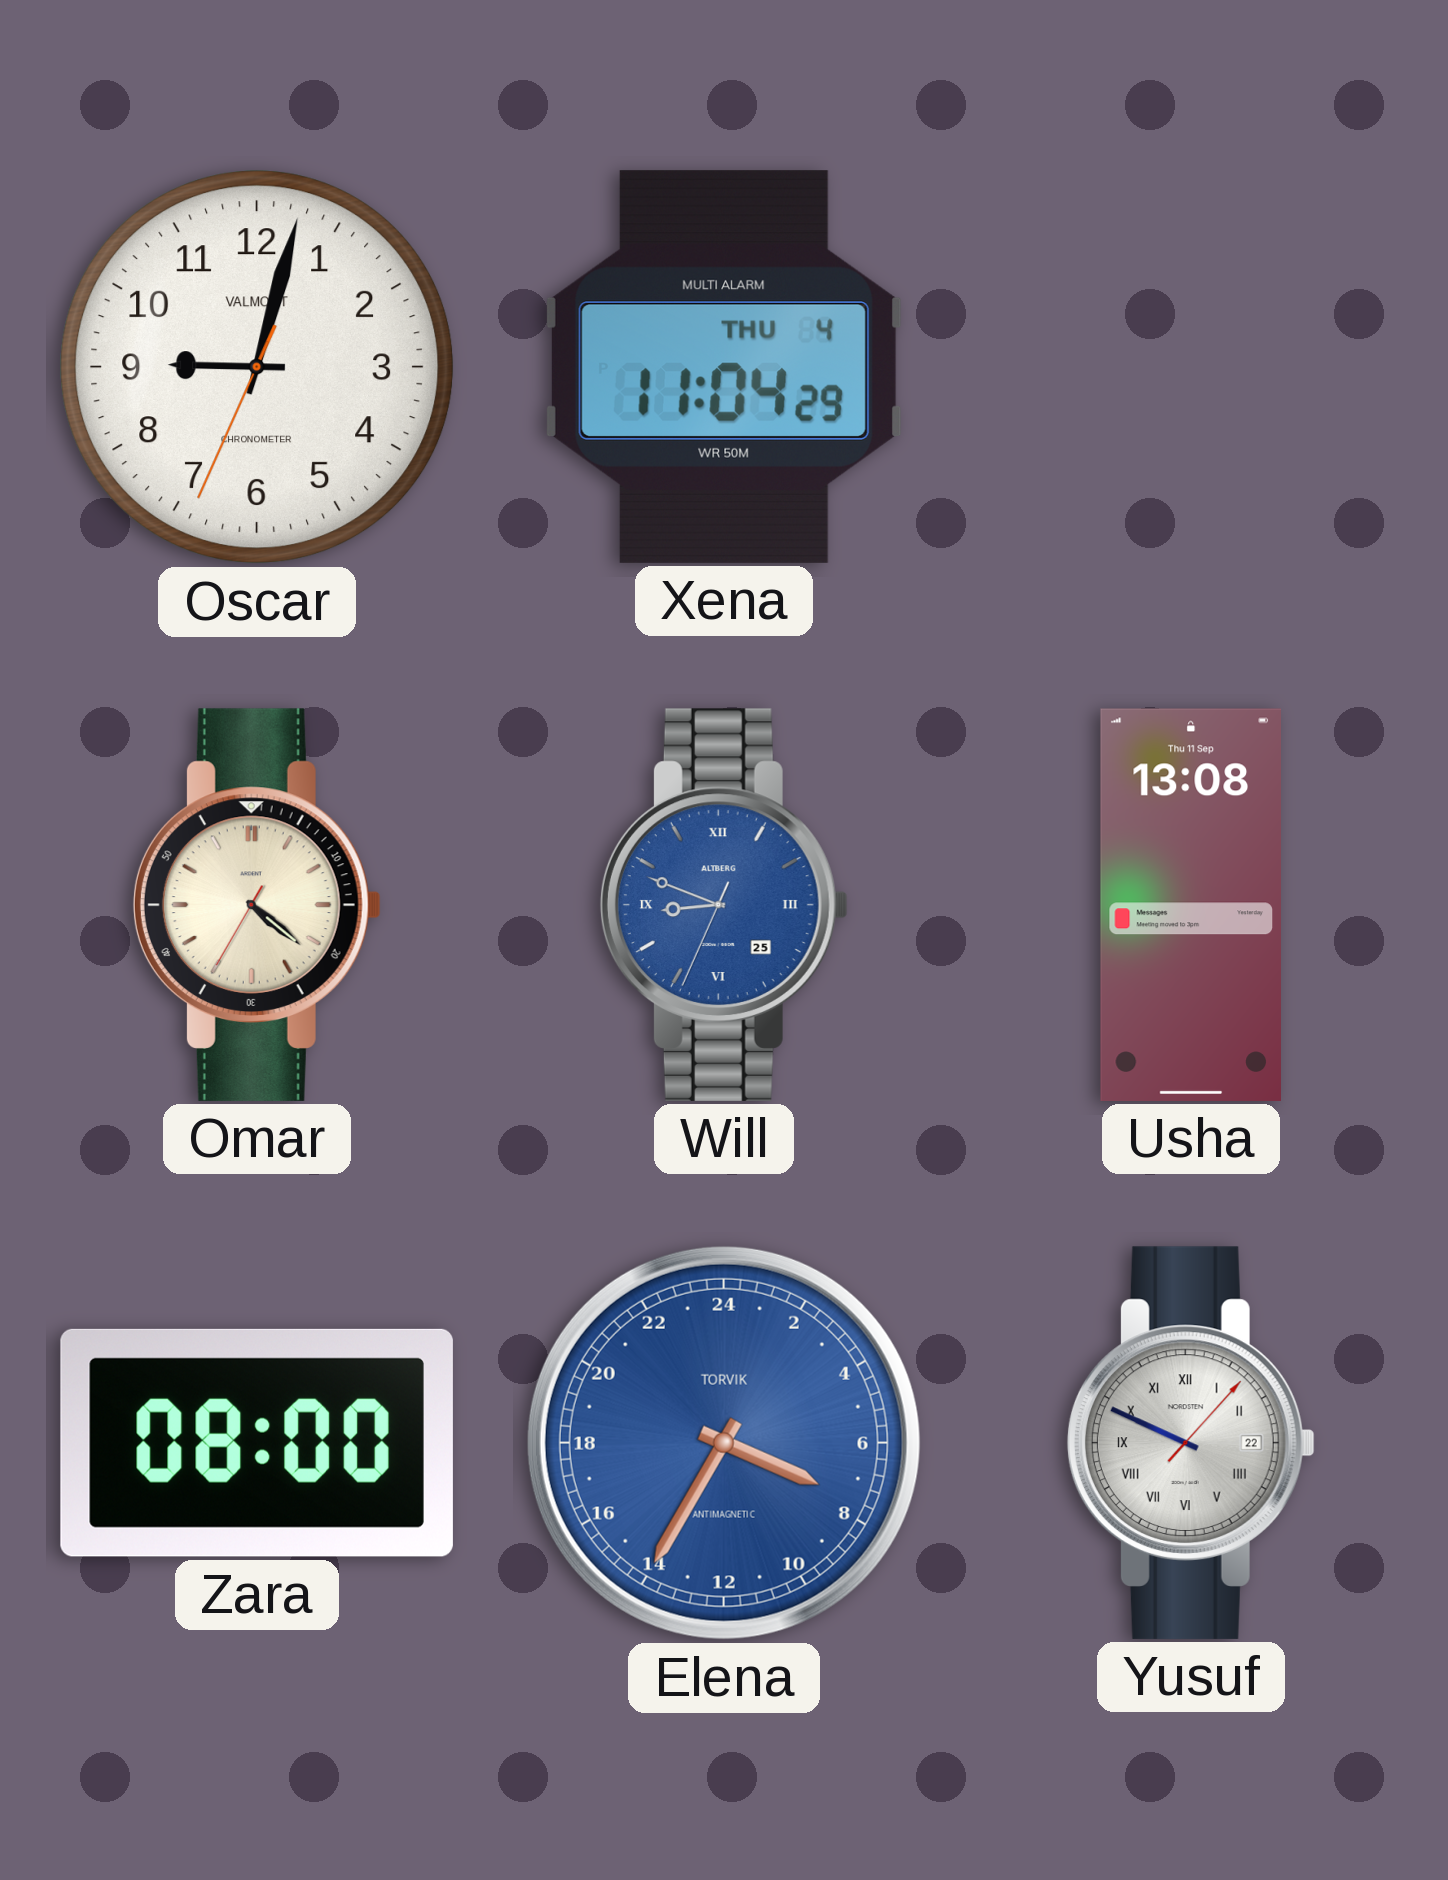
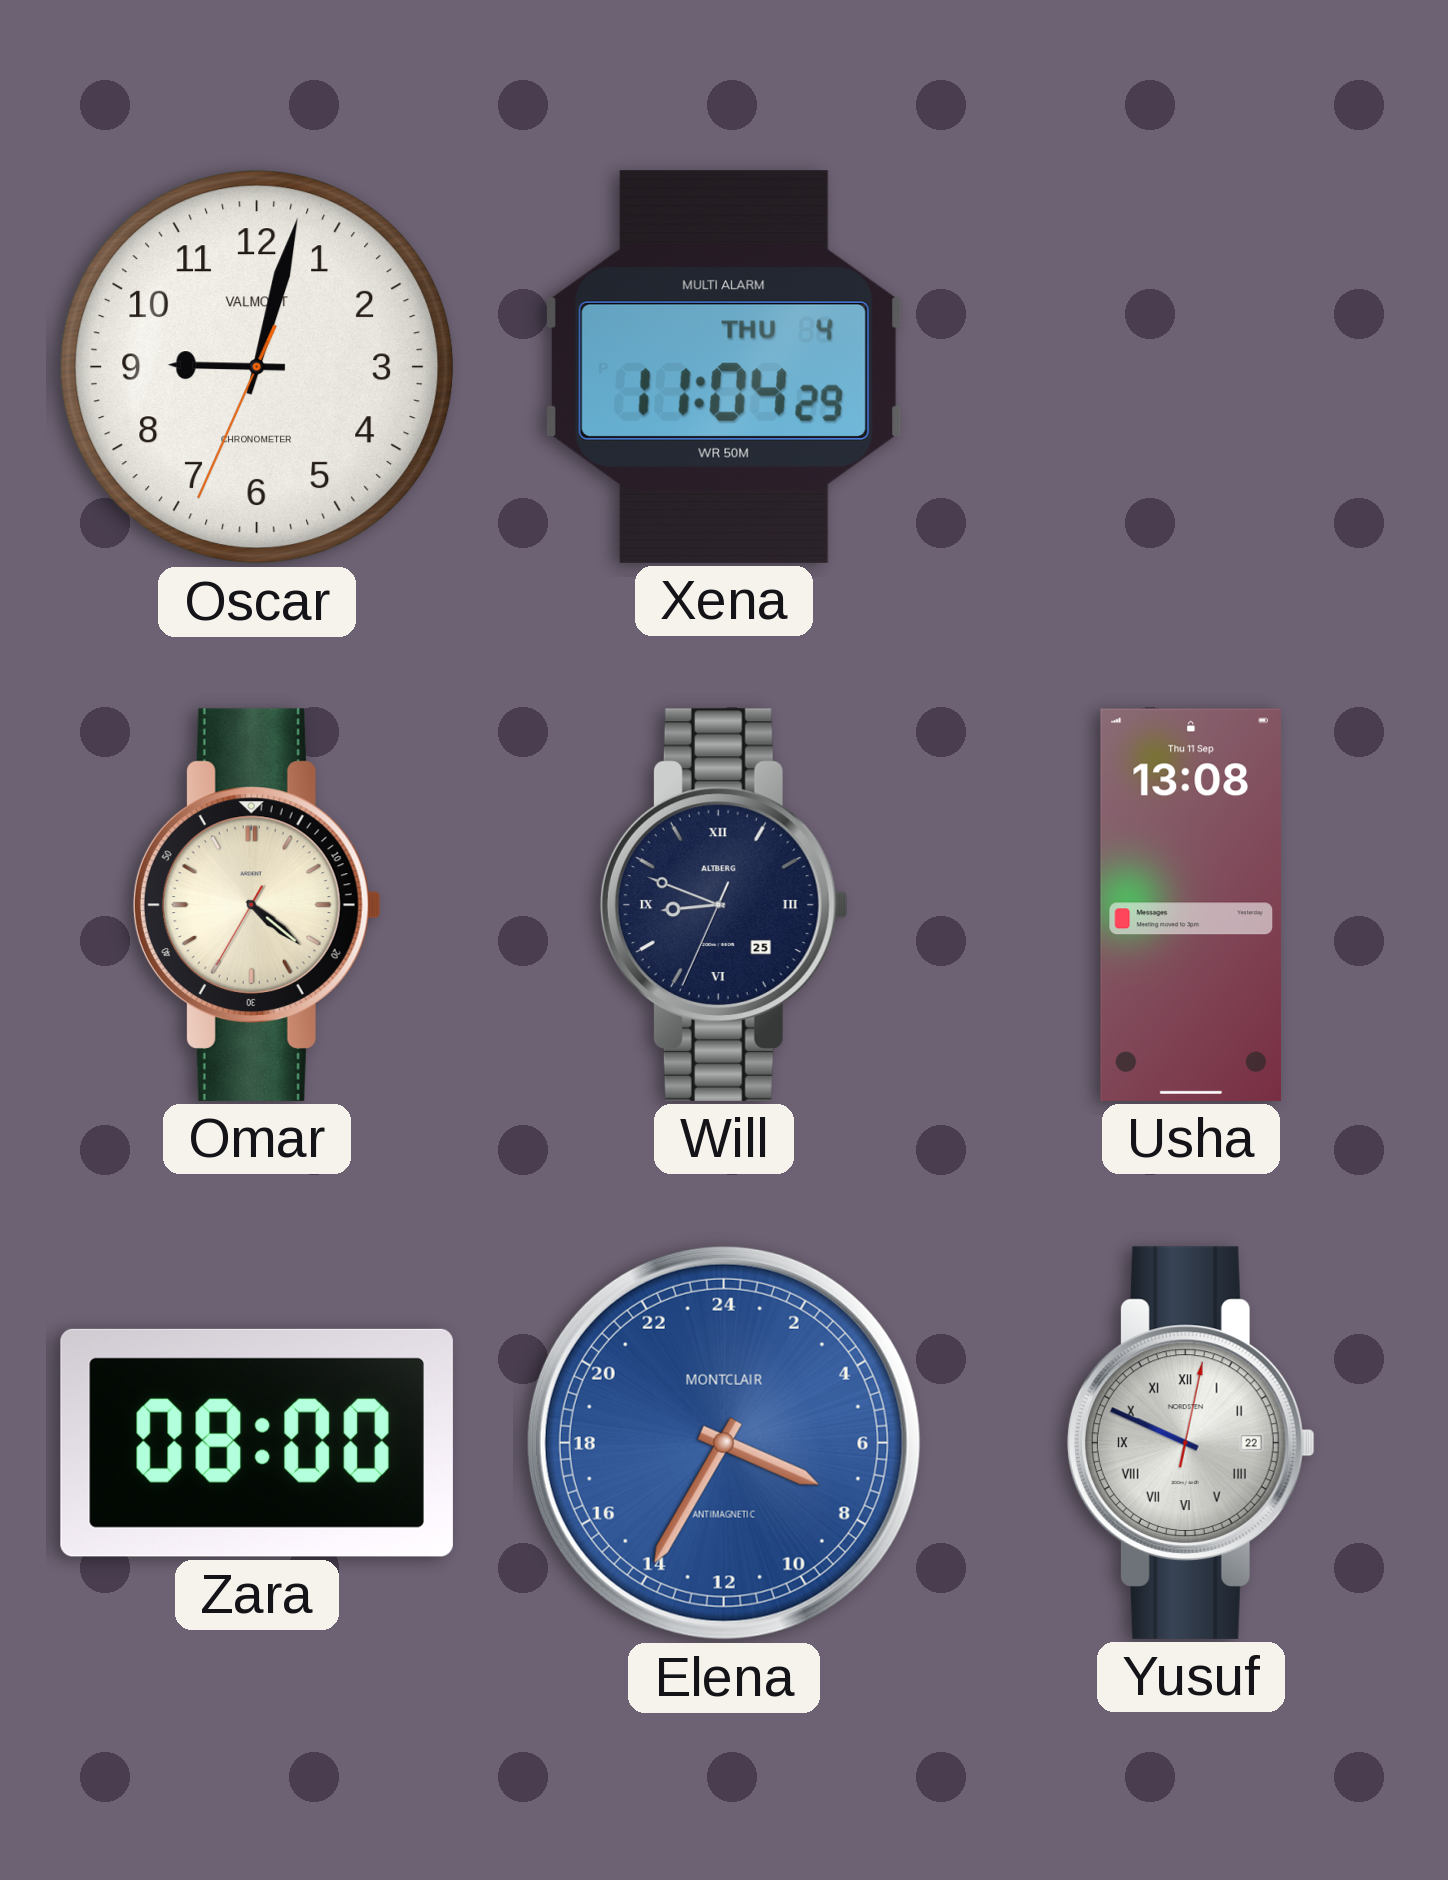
Will dial: blue -> navy
Elena brand: TORVIK -> MONTCLAIR
Yusuf: 9:49:07 -> 9:49:02
